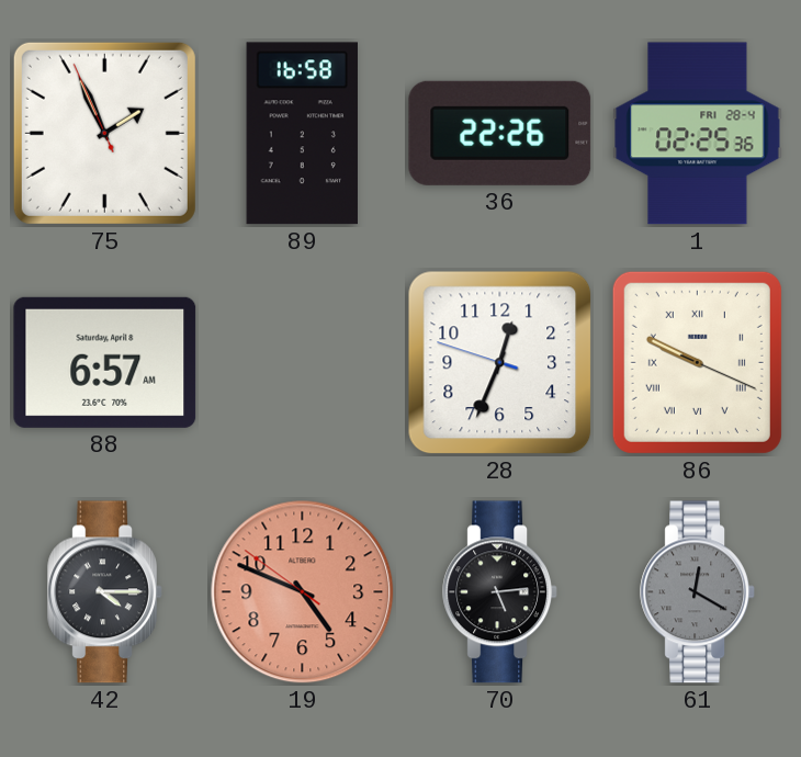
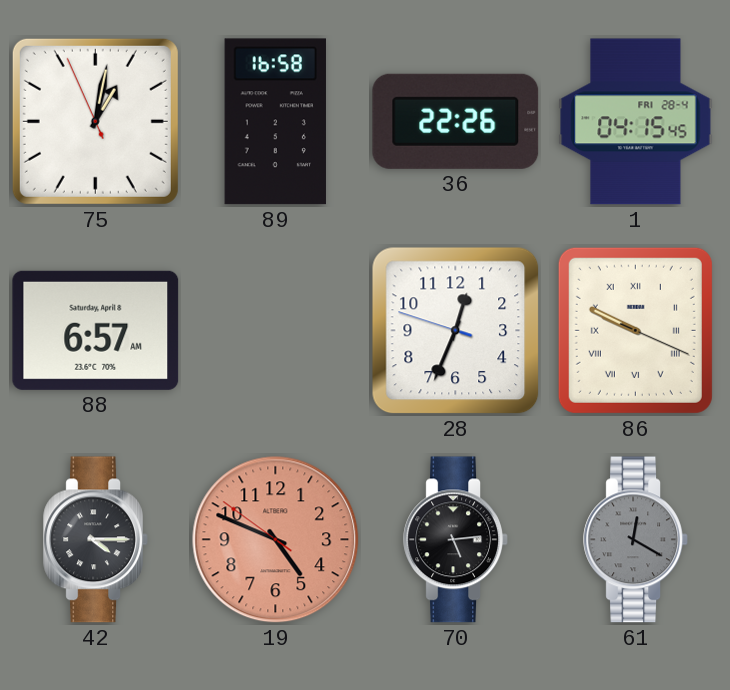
75: 1:55 -> 1:01
1: 02:25 -> 04:15
